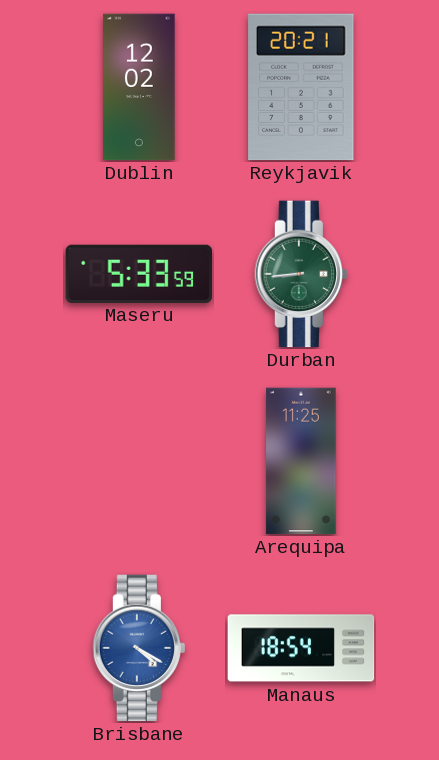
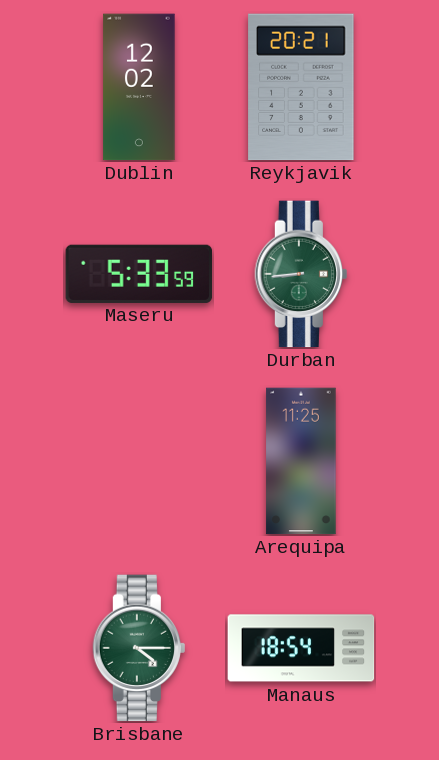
Brisbane: 4:20 -> 4:15
Brisbane dial: blue -> green
